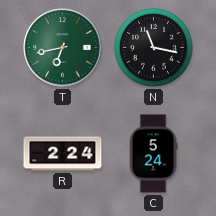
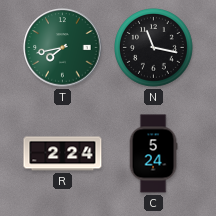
T: 6:43 -> 7:43
